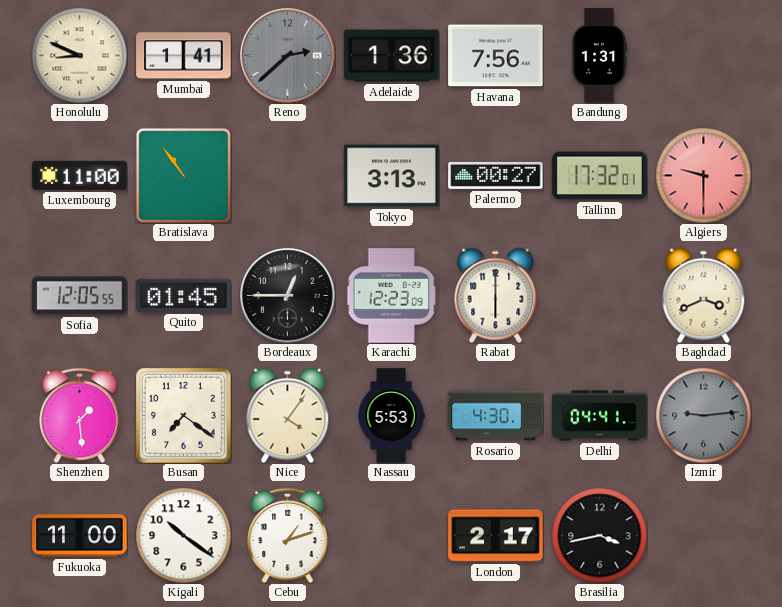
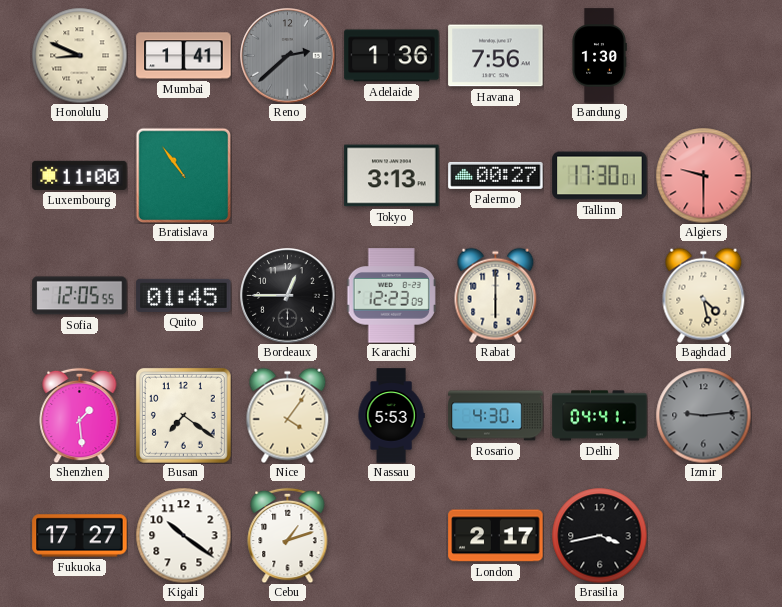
Bandung: 1:31 -> 1:30
Tallinn: 17:32 -> 17:30
Baghdad: 3:41 -> 4:28
Fukuoka: 11:00 -> 17:27
